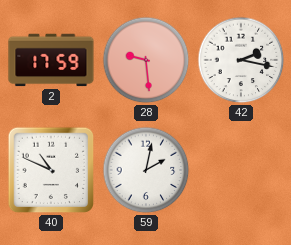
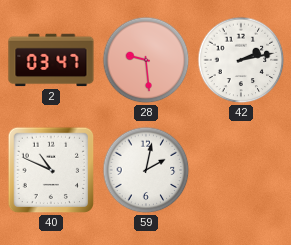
2: 17:59 -> 03:47
42: 2:17 -> 2:13
